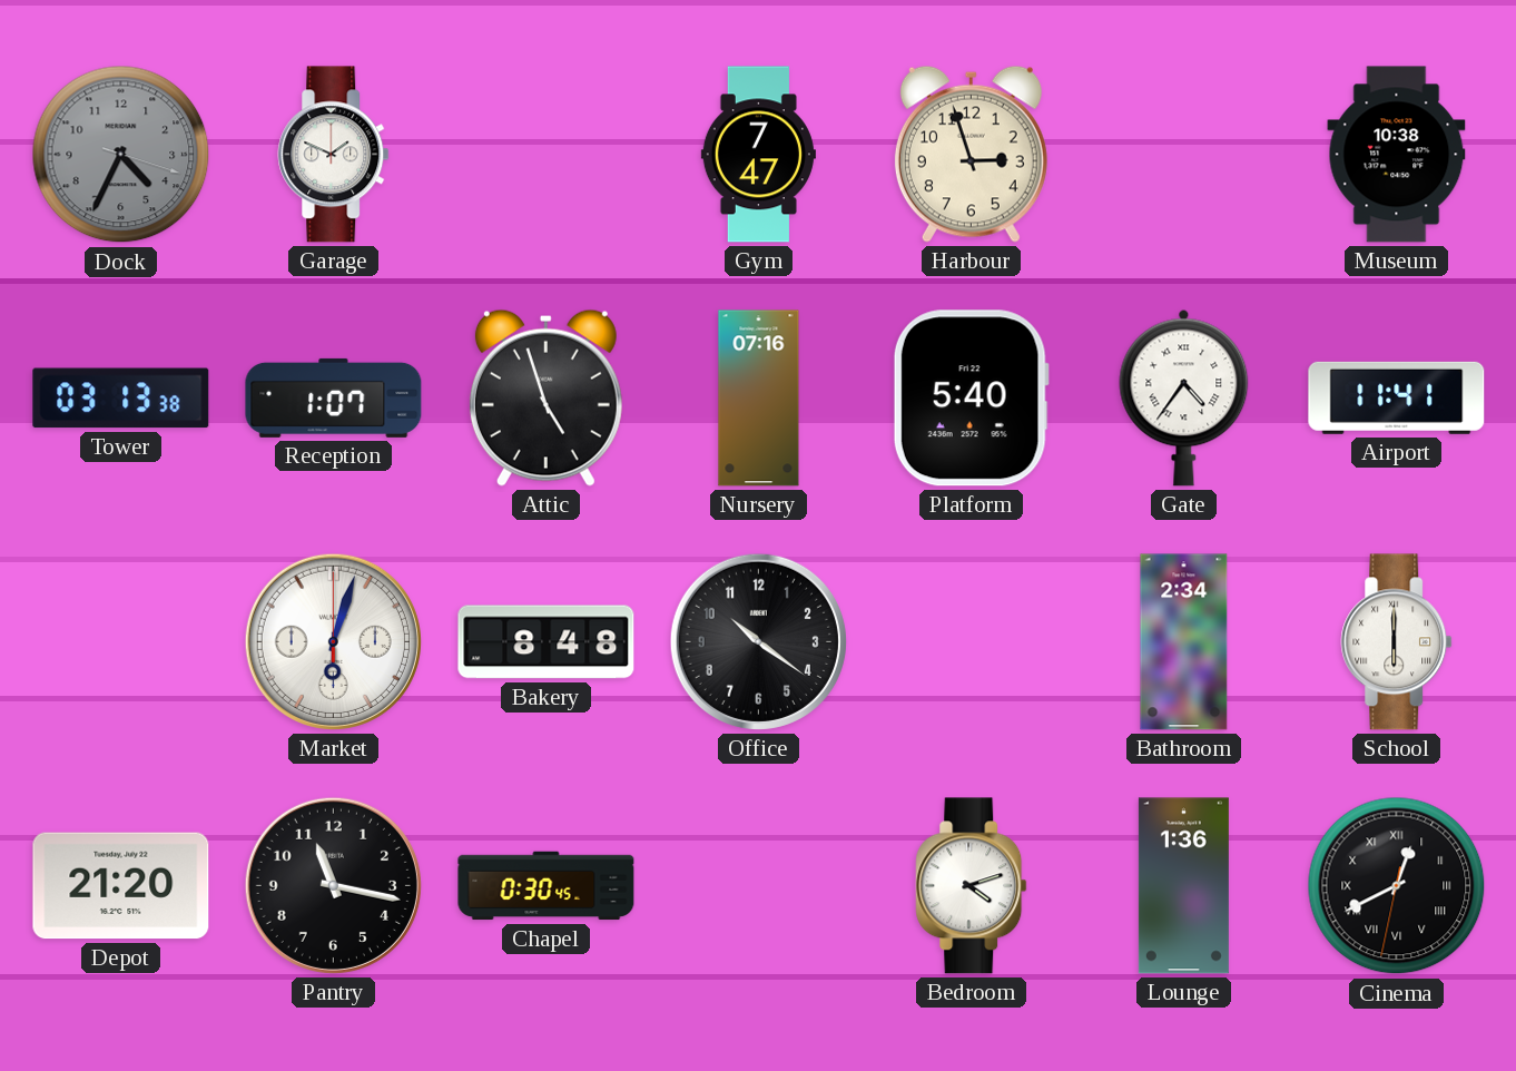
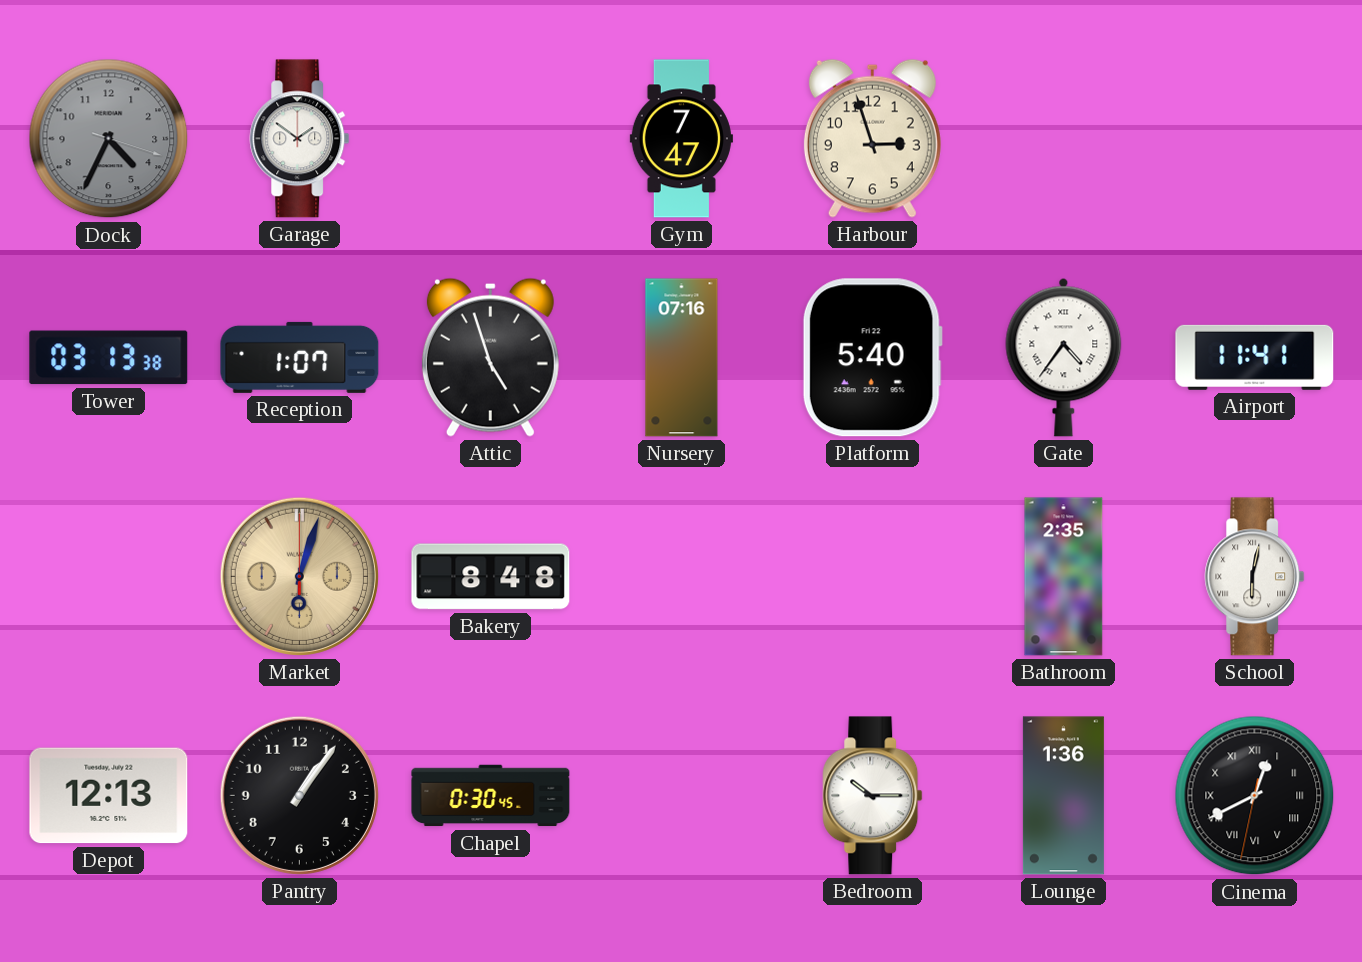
Garage: 1:49 -> 1:51
Museum: 10:38 -> none
Market dial: white -> champagne
Office: 10:21 -> none
Bathroom: 2:34 -> 2:35
School: 6:00 -> 6:02
Depot: 21:20 -> 12:13
Pantry: 11:17 -> 1:06
Bedroom: 4:12 -> 10:15
